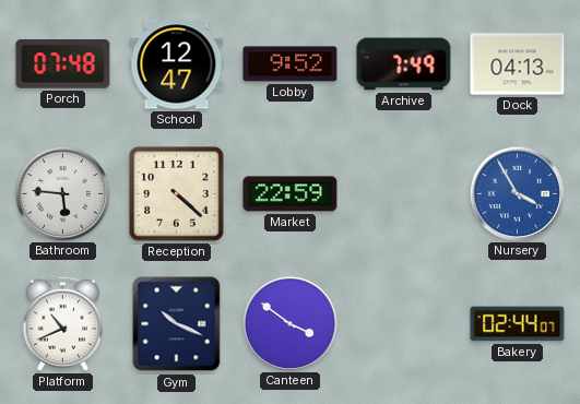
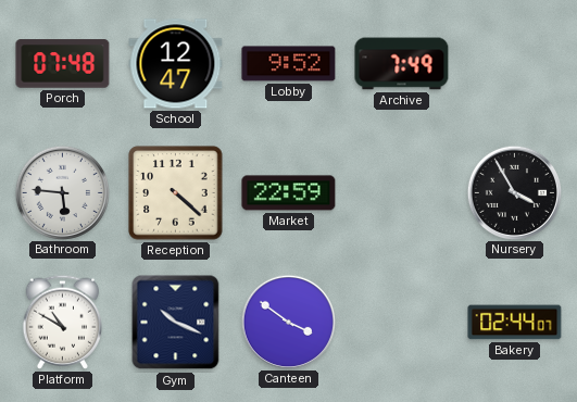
Dock: 04:13 -> none
Nursery dial: blue -> black
Platform: 10:41 -> 10:50
